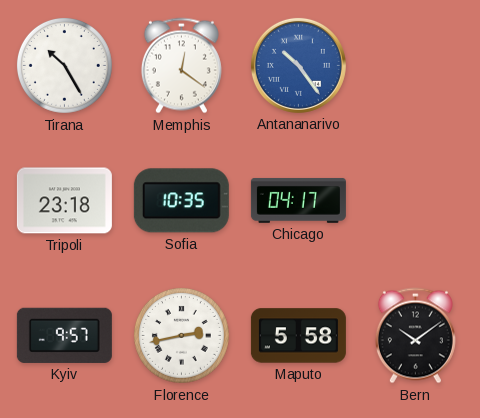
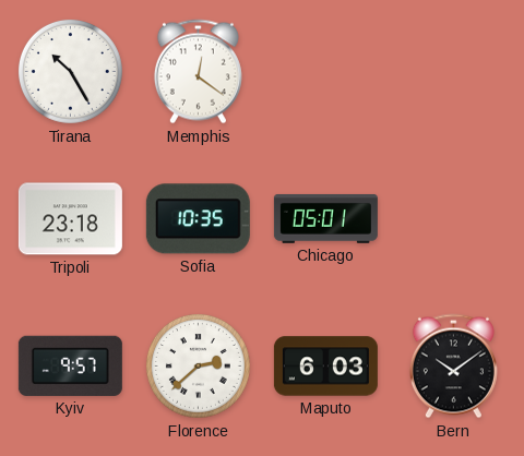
Antananarivo: 10:24 -> none
Chicago: 04:17 -> 05:01
Florence: 2:43 -> 2:38
Maputo: 5:58 -> 6:03
